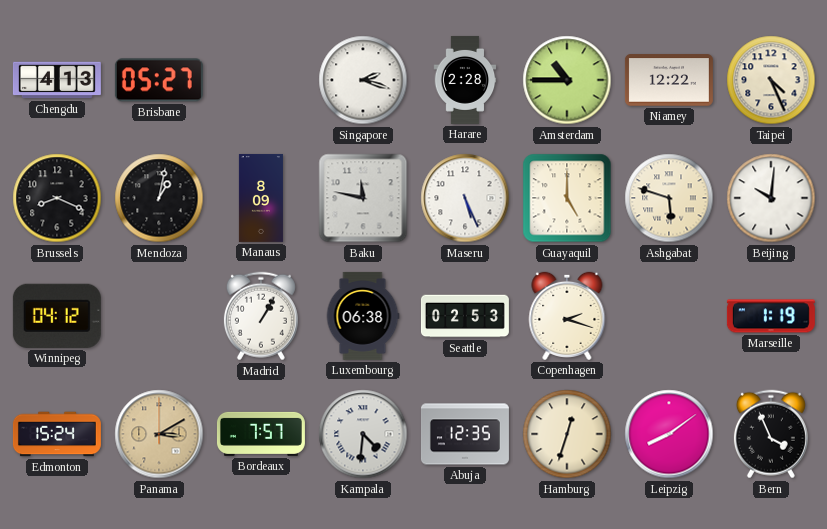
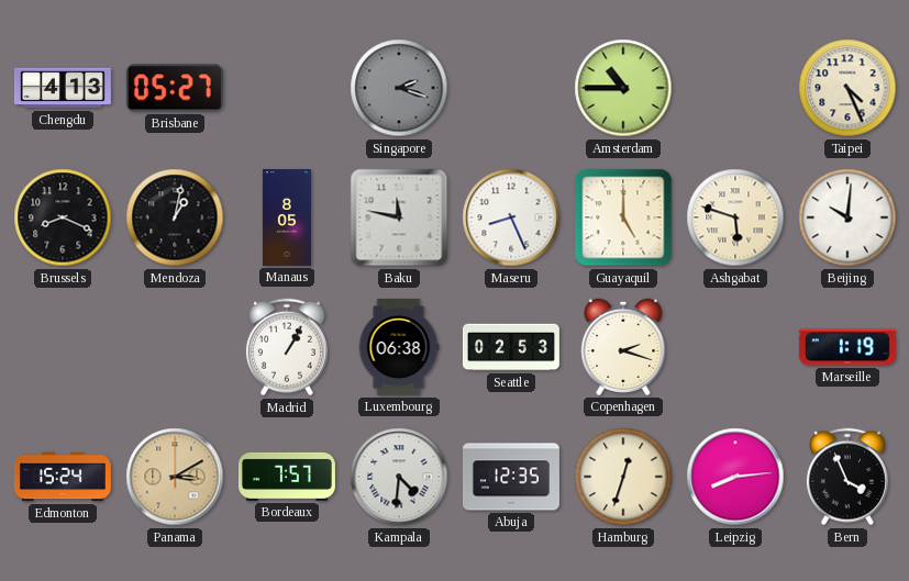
Singapore dial: white -> grey
Harare: 2:28 -> none
Niamey: 12:22 -> none
Manaus: 8:09 -> 8:05
Maseru: 5:26 -> 8:26
Winnipeg: 04:12 -> none
Leipzig: 8:09 -> 8:14
